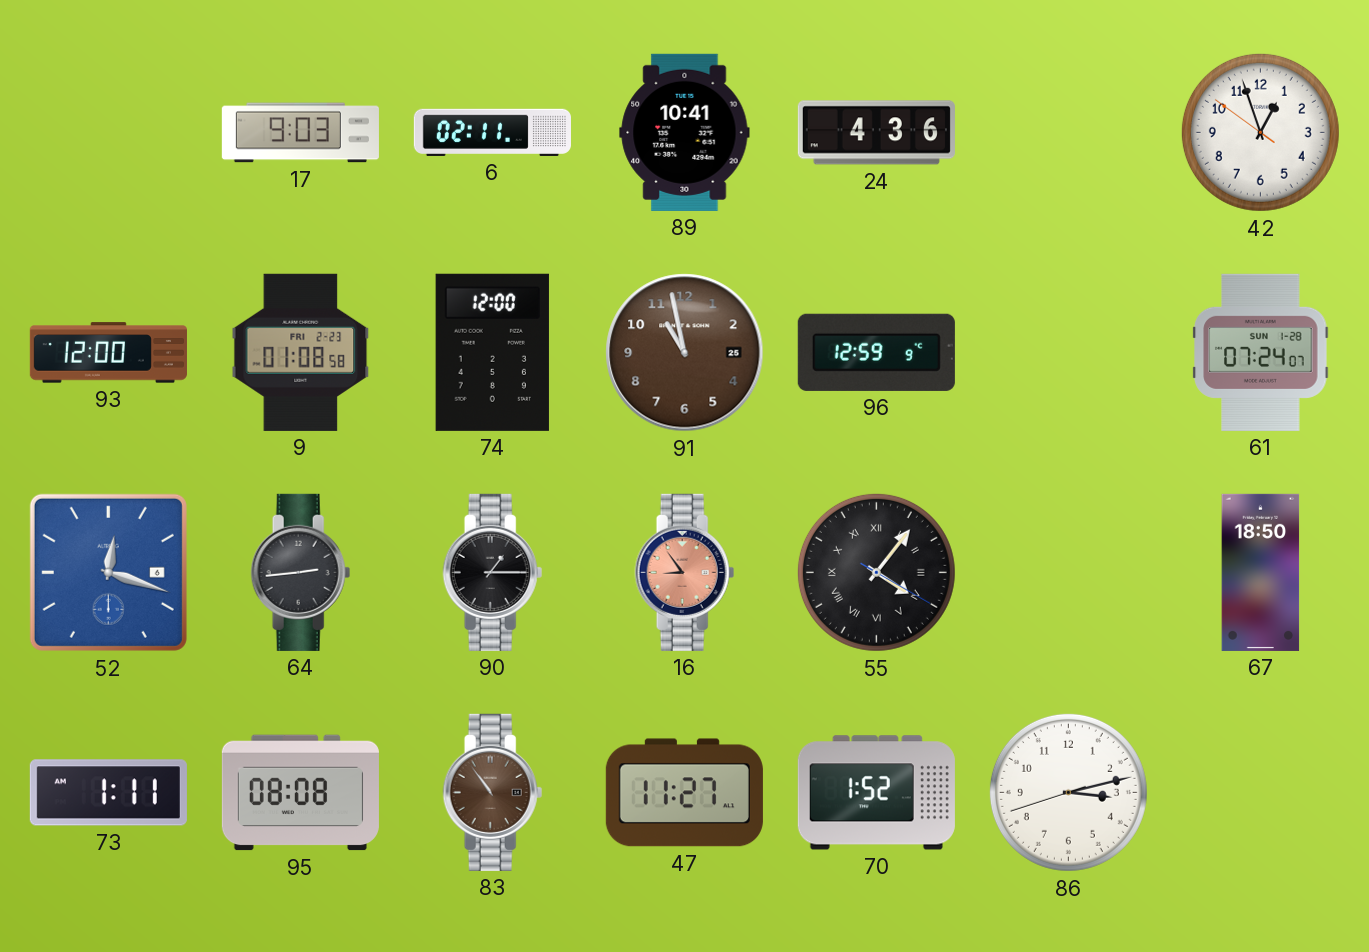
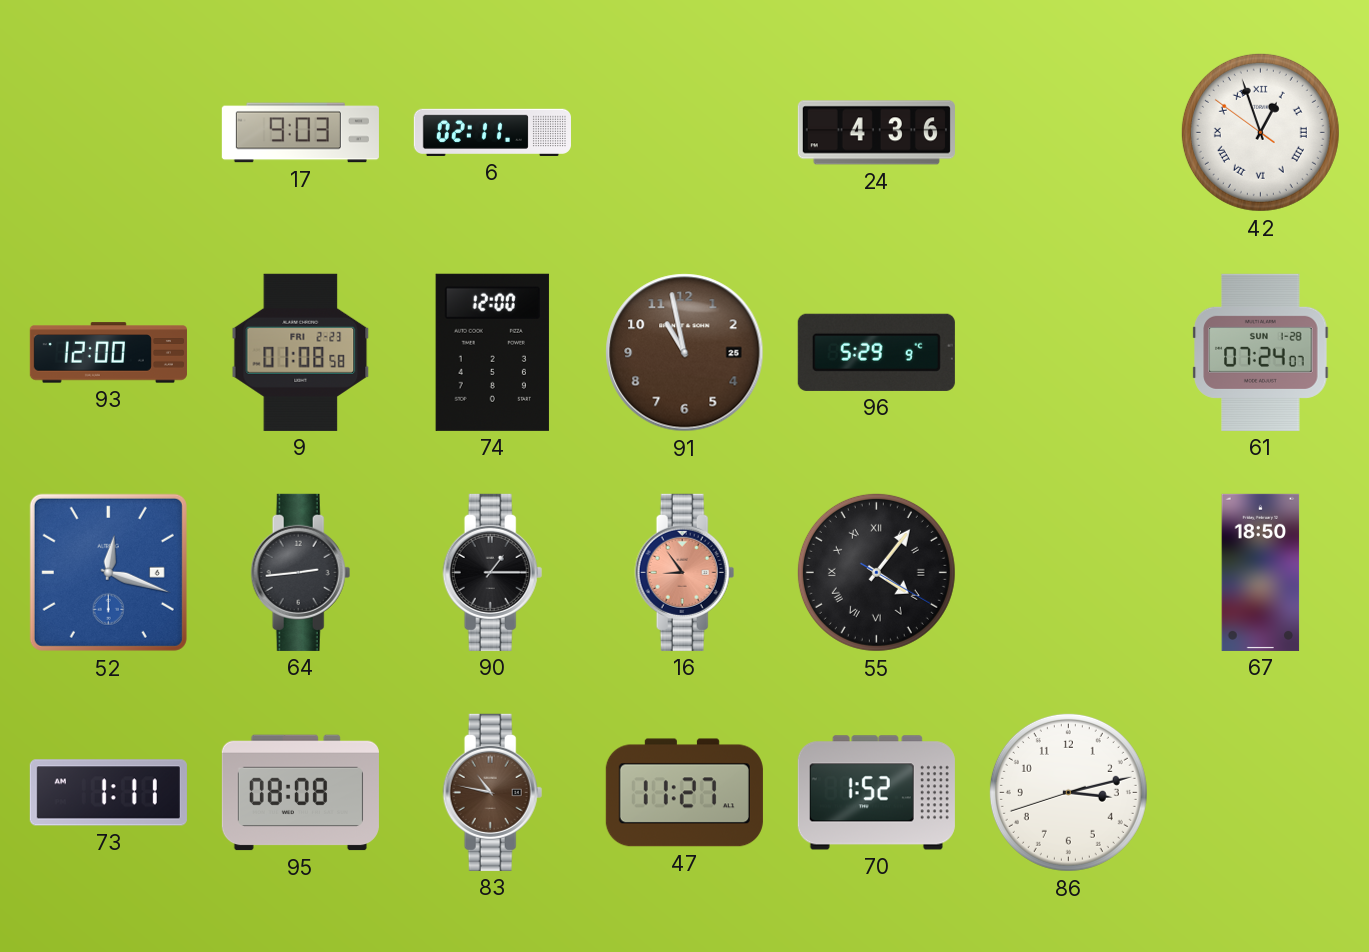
89: 10:41 -> none
42 numerals: Arabic -> Roman
96: 12:59 -> 5:29
83: 10:54 -> 10:47
